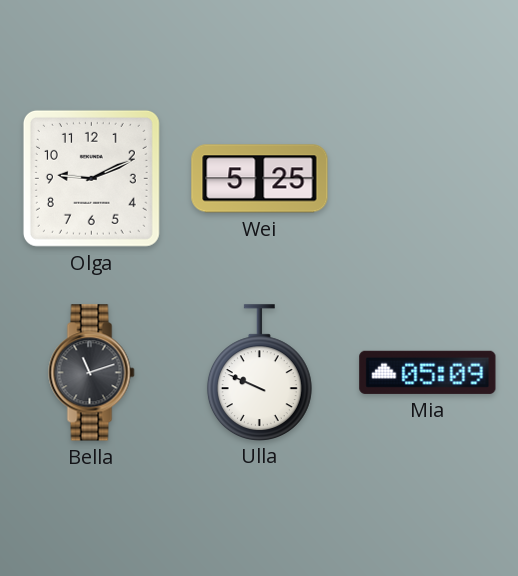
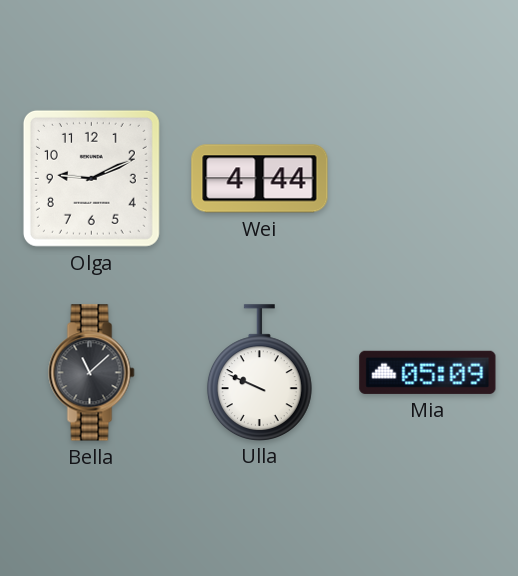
Wei: 5:25 -> 4:44
Bella: 11:12 -> 11:08
